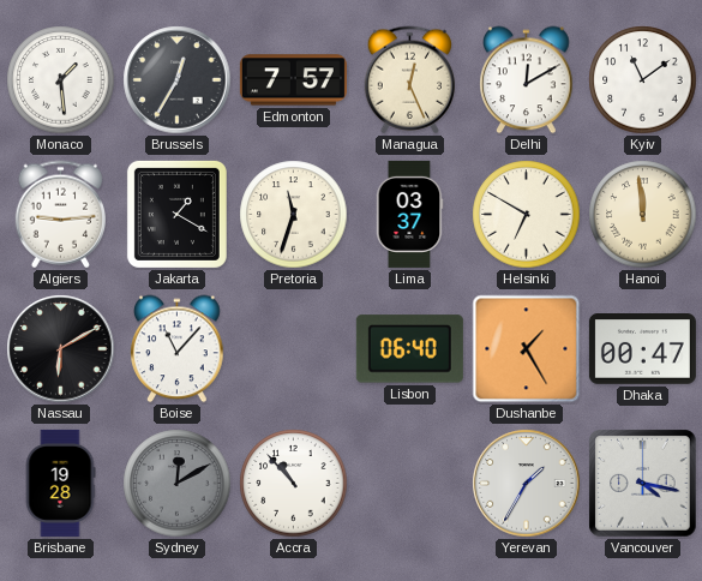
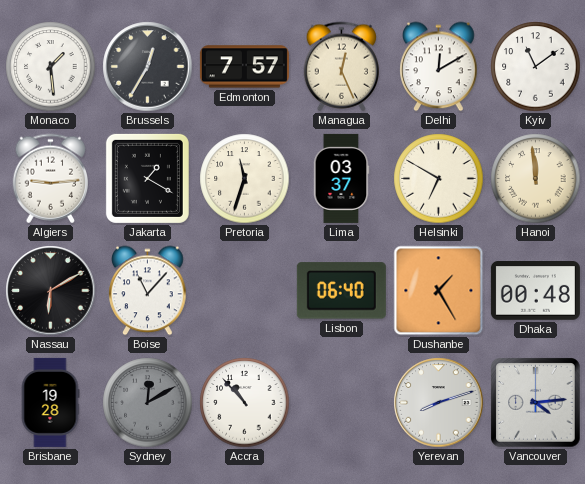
Dhaka: 00:47 -> 00:48
Yerevan: 1:35 -> 8:12
Vancouver: 4:17 -> 4:14
